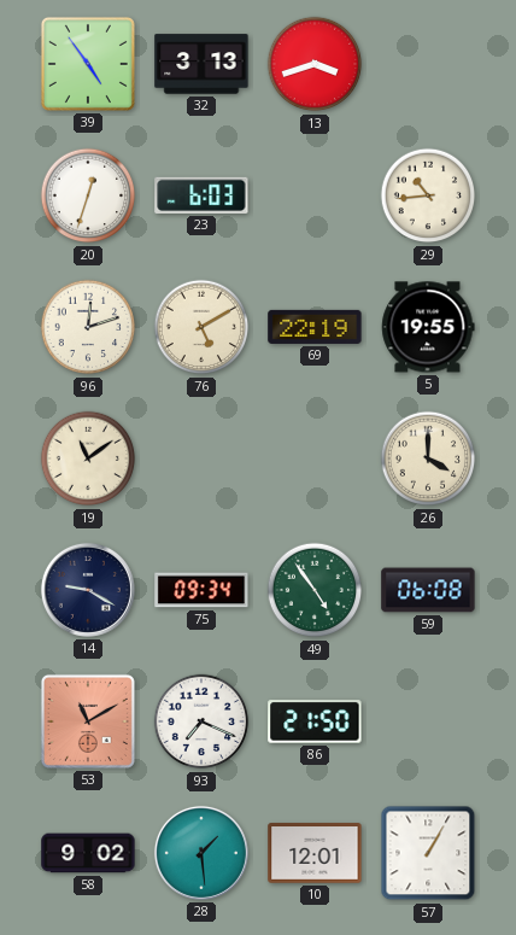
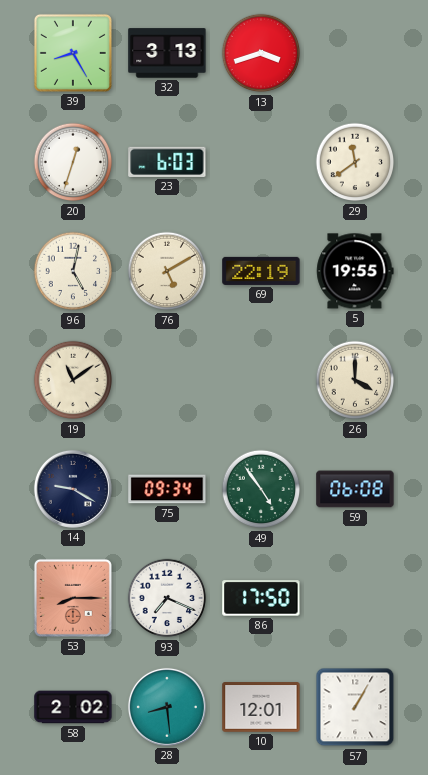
39: 4:54 -> 8:25
29: 10:44 -> 11:39
96: 12:12 -> 5:02
53: 11:10 -> 8:15
86: 21:50 -> 17:50
58: 9:02 -> 2:02
28: 1:29 -> 8:29
